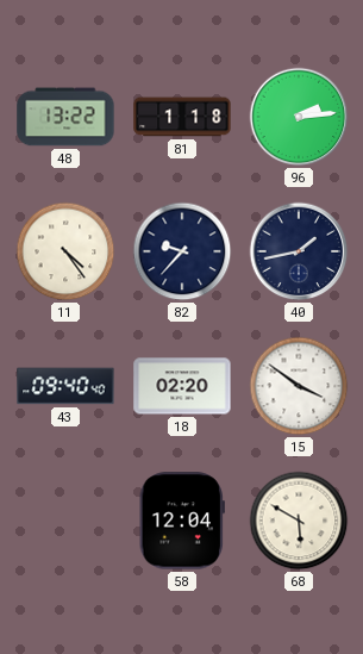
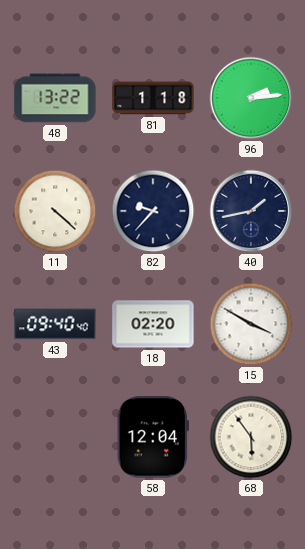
11: 4:24 -> 4:22
15: 3:51 -> 3:50
68: 5:50 -> 5:54
